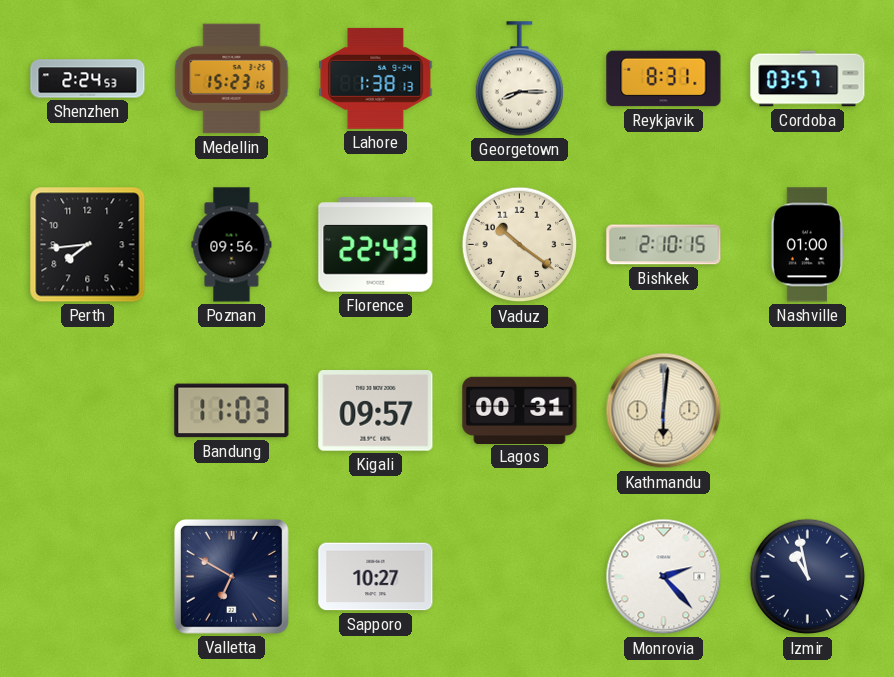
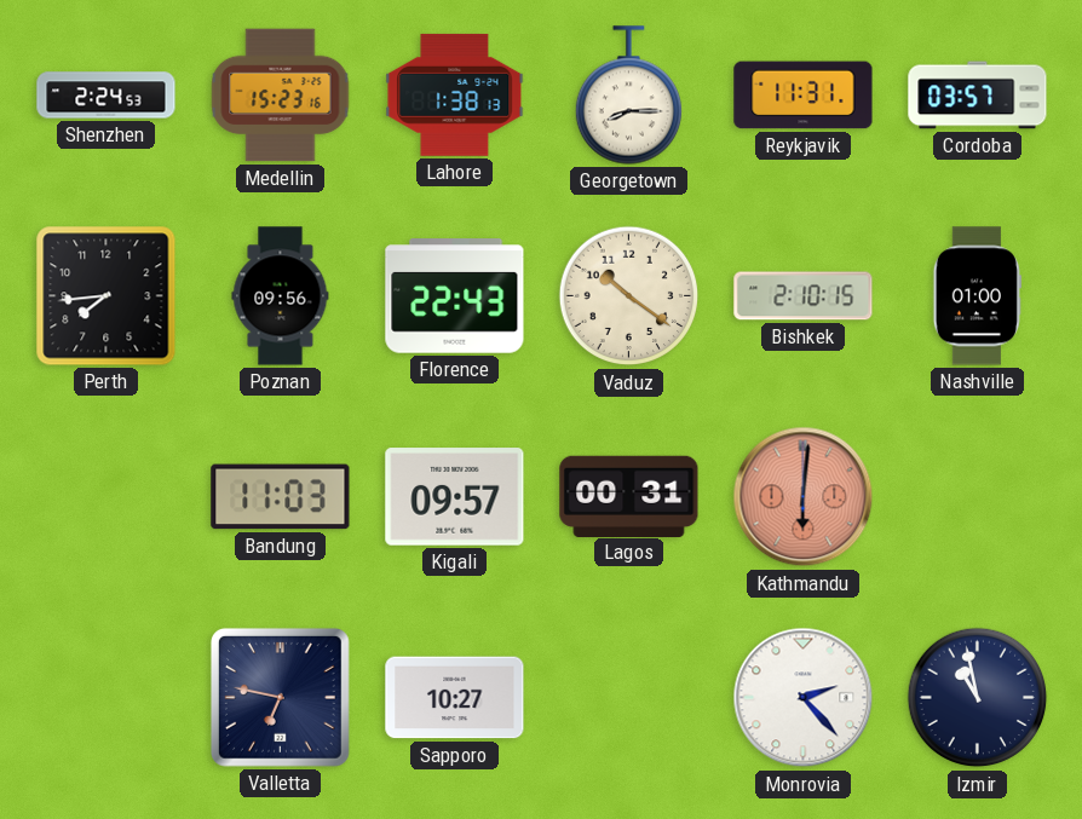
Reykjavik: 8:31 -> 11:31
Kathmandu dial: cream -> salmon
Valletta: 6:50 -> 6:47
